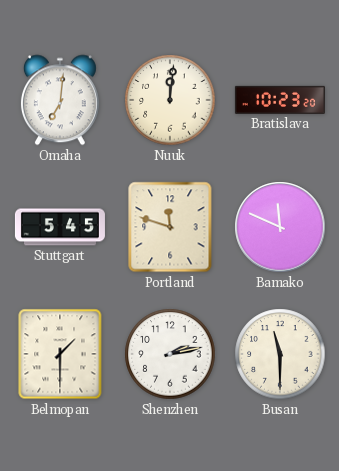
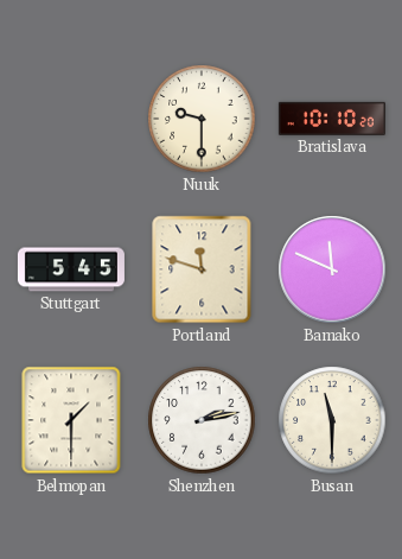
Omaha: 7:01 -> none
Nuuk: 12:01 -> 9:30
Bratislava: 10:23 -> 10:10
